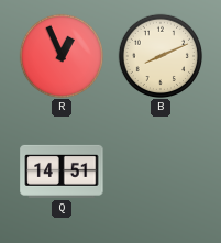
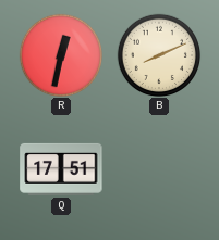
R: 12:56 -> 12:32
Q: 14:51 -> 17:51
